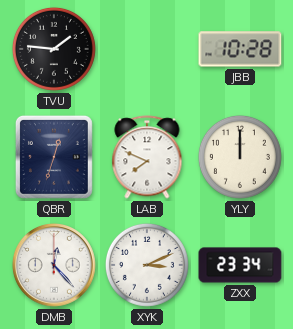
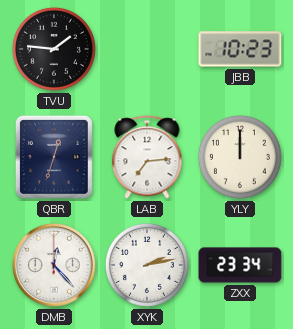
JBB: 10:28 -> 10:23
LAB: 7:49 -> 7:14
XYK: 3:11 -> 2:13
